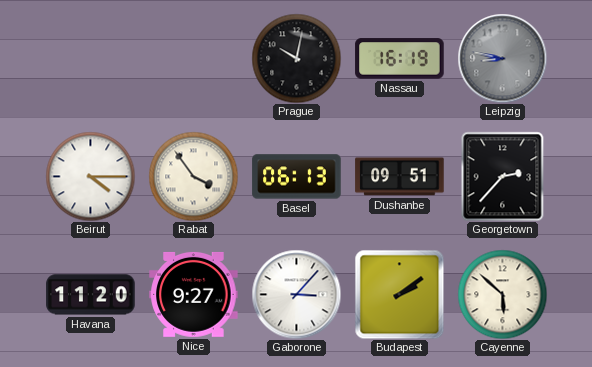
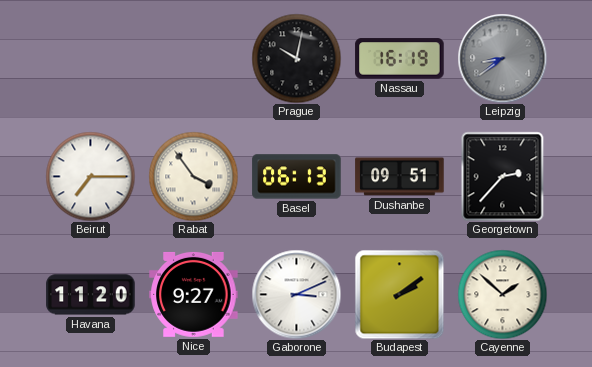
Leipzig: 8:47 -> 8:39
Beirut: 4:15 -> 7:15
Gaborone: 3:07 -> 3:11
Cayenne: 5:52 -> 1:52
